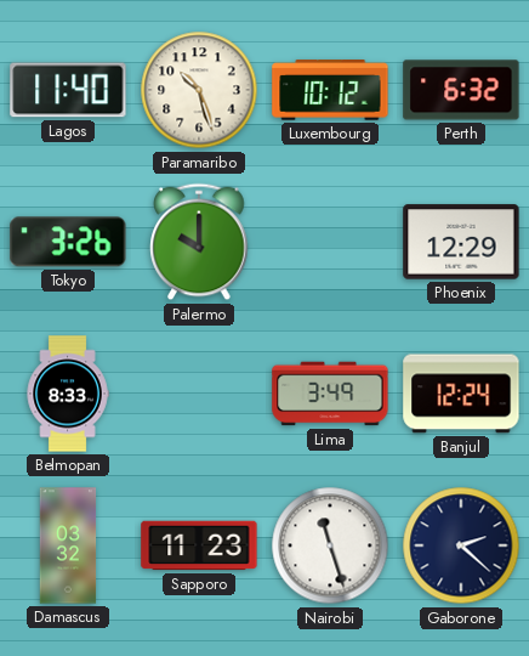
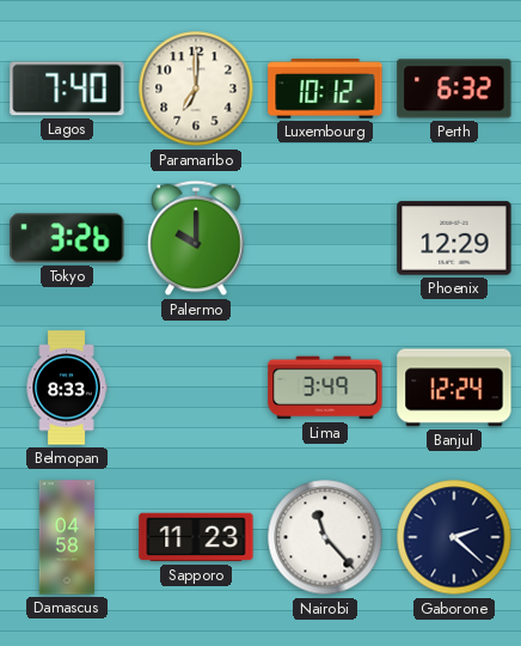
Lagos: 11:40 -> 7:40
Paramaribo: 10:27 -> 7:00
Damascus: 03:32 -> 04:58
Nairobi: 11:27 -> 11:23
